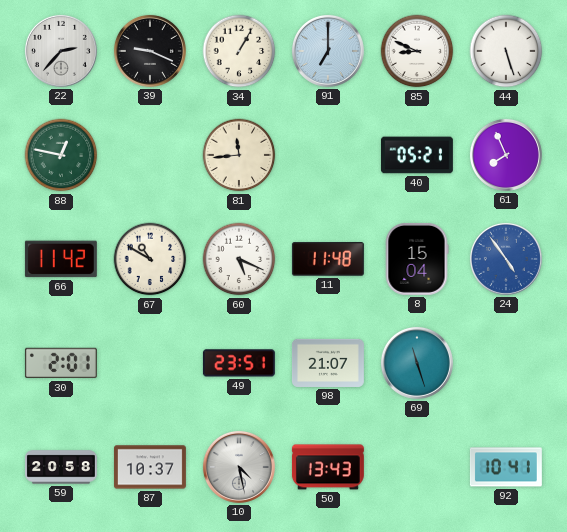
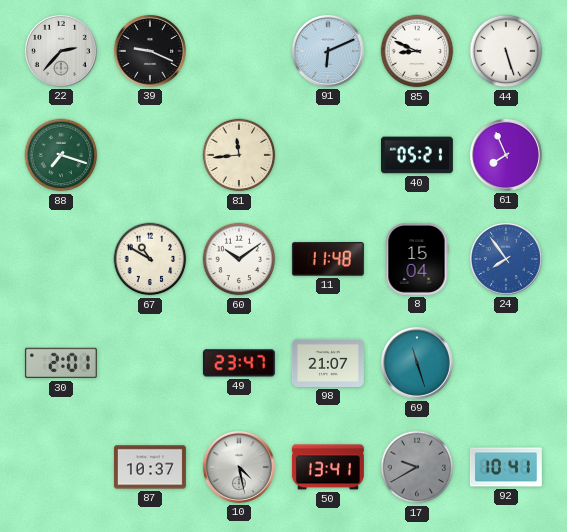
34: 1:05 -> none
91: 7:00 -> 6:11
88: 12:47 -> 7:18
66: 11:42 -> none
60: 5:19 -> 10:09
24: 4:54 -> 7:54
49: 23:51 -> 23:47
59: 20:58 -> none
50: 13:43 -> 13:41
17: none -> 9:40
